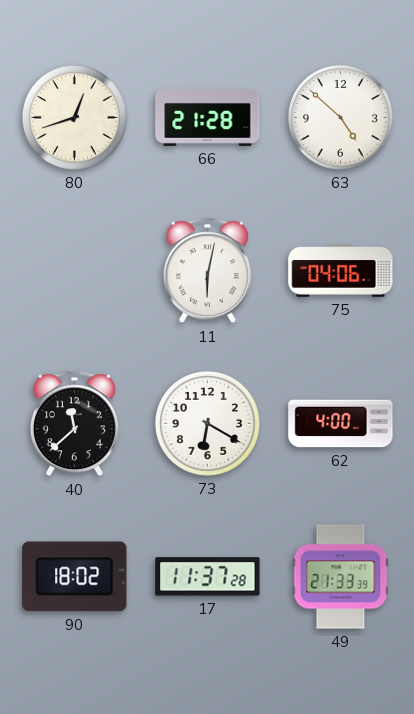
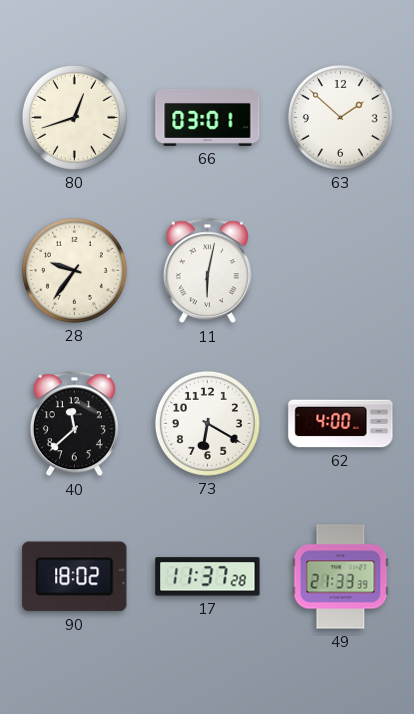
66: 21:28 -> 03:01
63: 4:52 -> 1:52
28: none -> 9:36
75: 04:06 -> none
